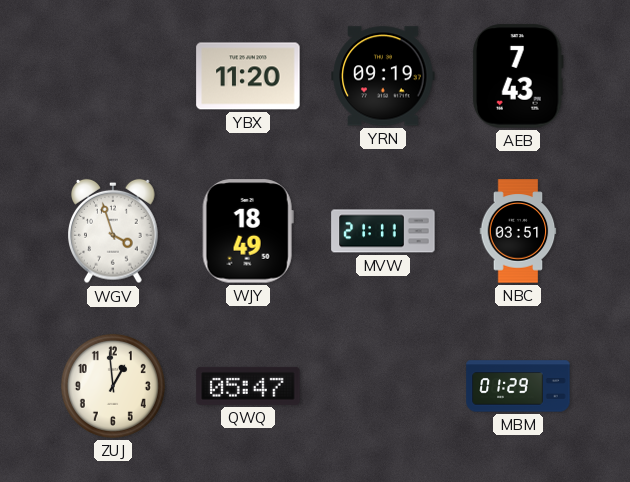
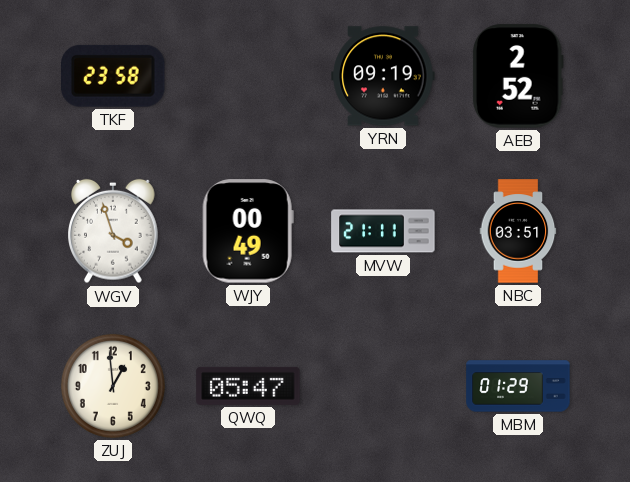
TKF: none -> 23:58
YBX: 11:20 -> none
AEB: 7:43 -> 2:52
WJY: 18:49 -> 00:49
